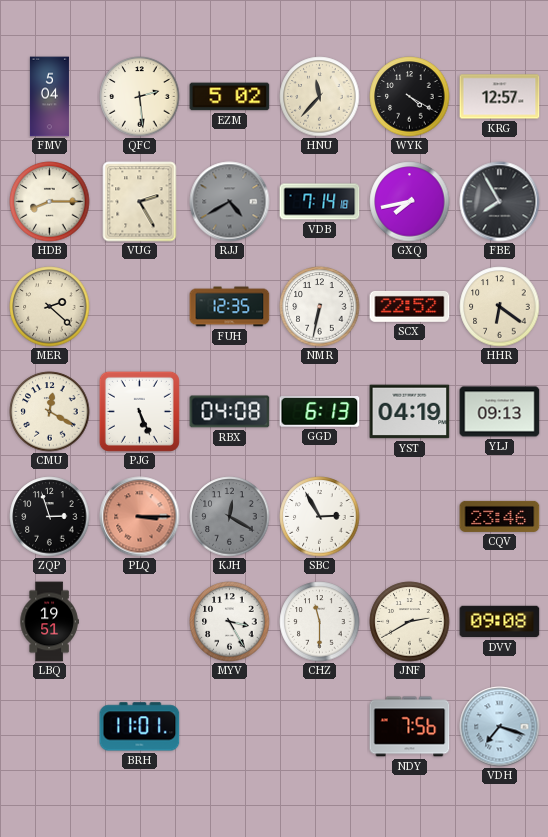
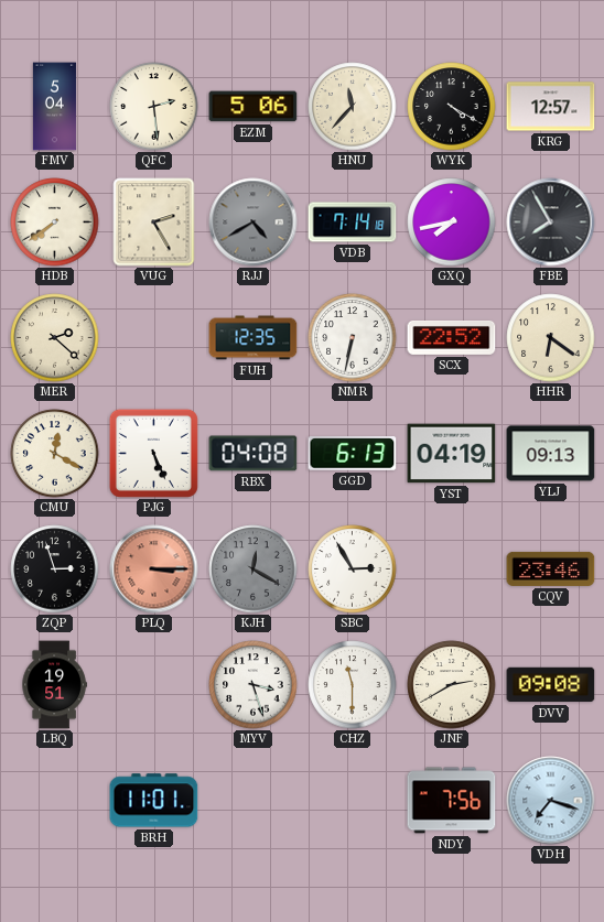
EZM: 5:02 -> 5:06
HDB: 8:15 -> 7:39
MYV: 3:25 -> 3:27
